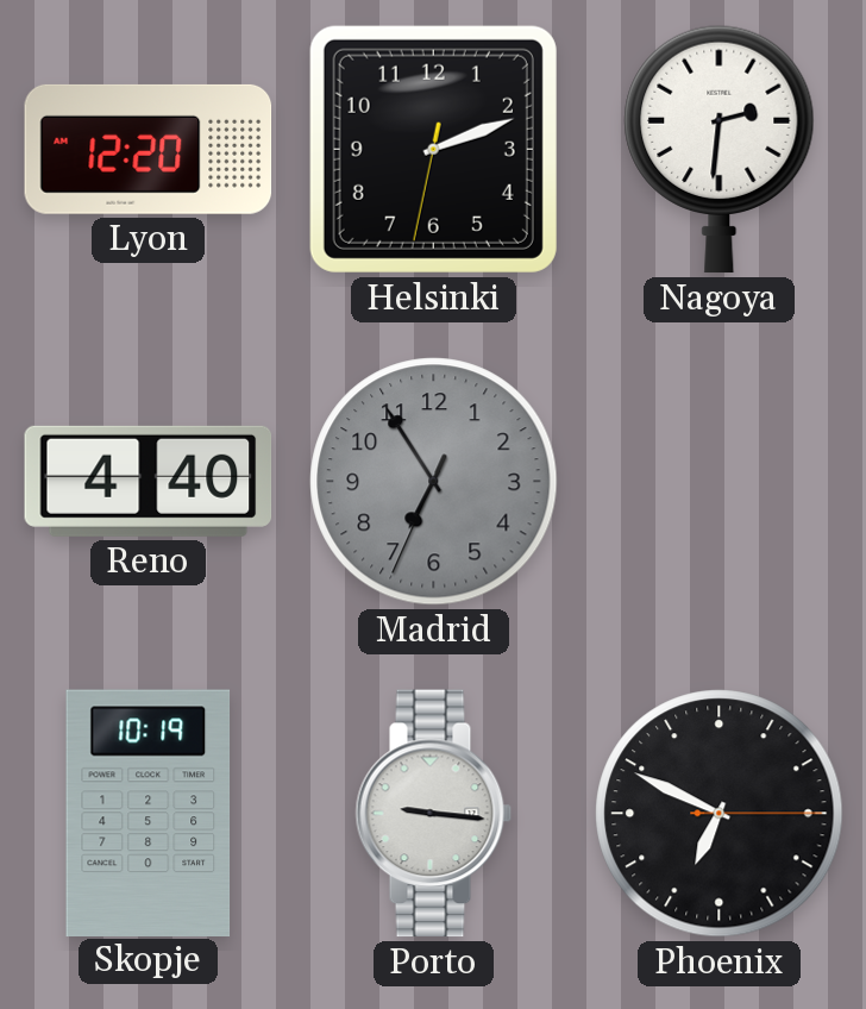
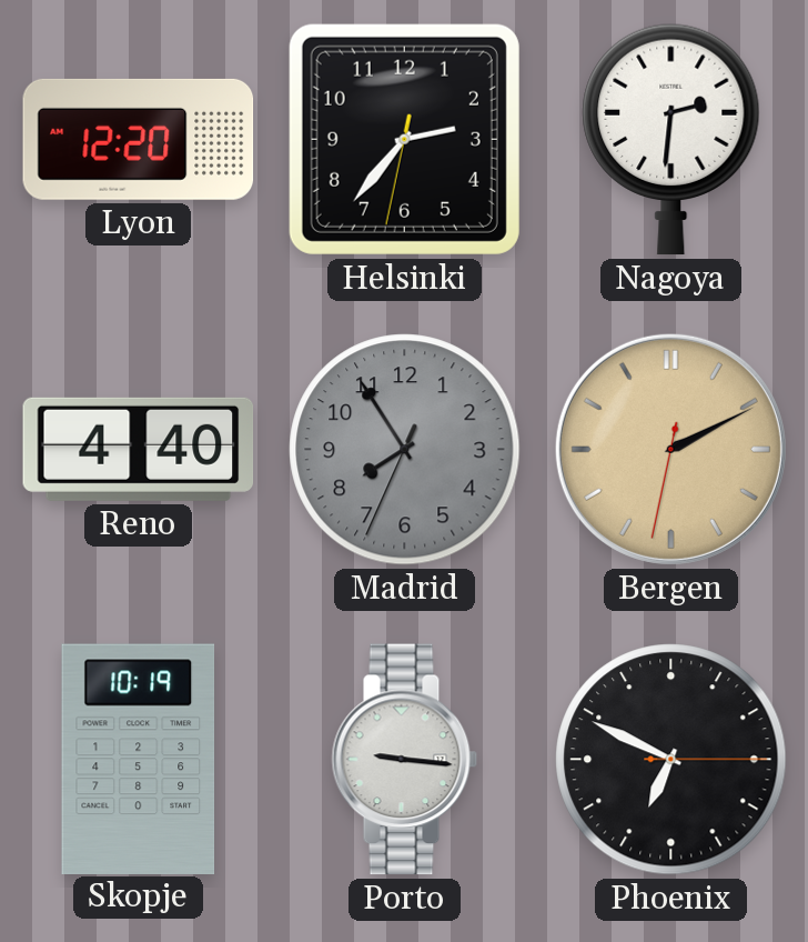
Helsinki: 2:11 -> 2:36
Madrid: 6:54 -> 7:54
Bergen: none -> 2:10
